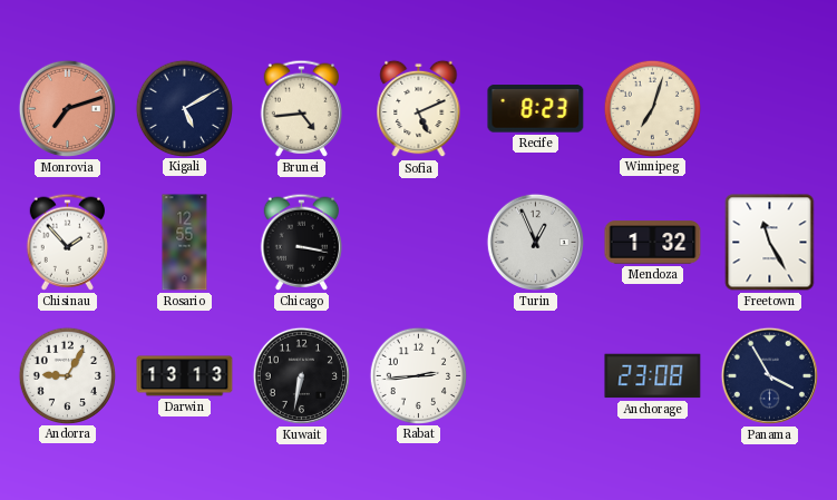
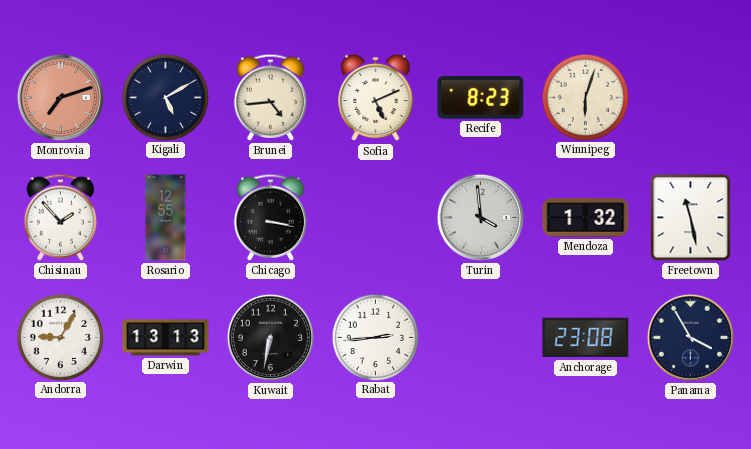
Winnipeg: 7:03 -> 6:03
Turin: 12:56 -> 3:59
Freetown: 11:25 -> 11:28
